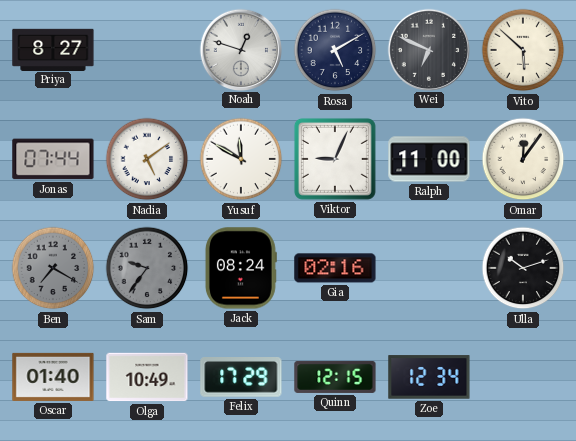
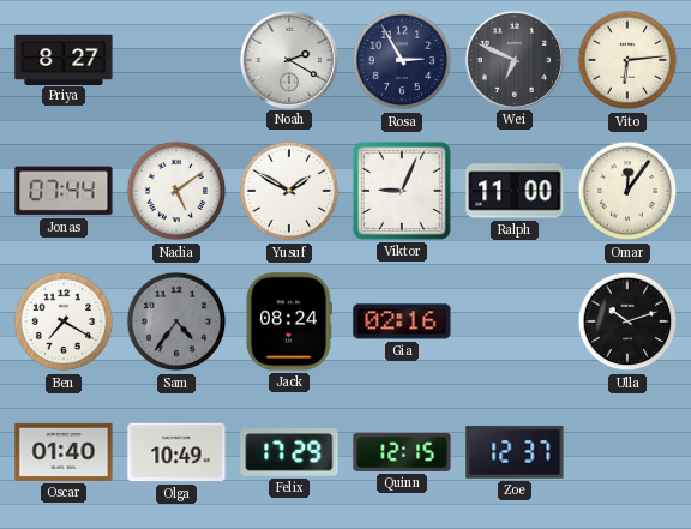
Noah: 12:48 -> 2:20
Rosa: 5:10 -> 2:55
Vito: 5:52 -> 6:14
Yusuf: 11:50 -> 1:50
Ben dial: grey -> white
Sam: 9:36 -> 4:36
Zoe: 12:34 -> 12:37
